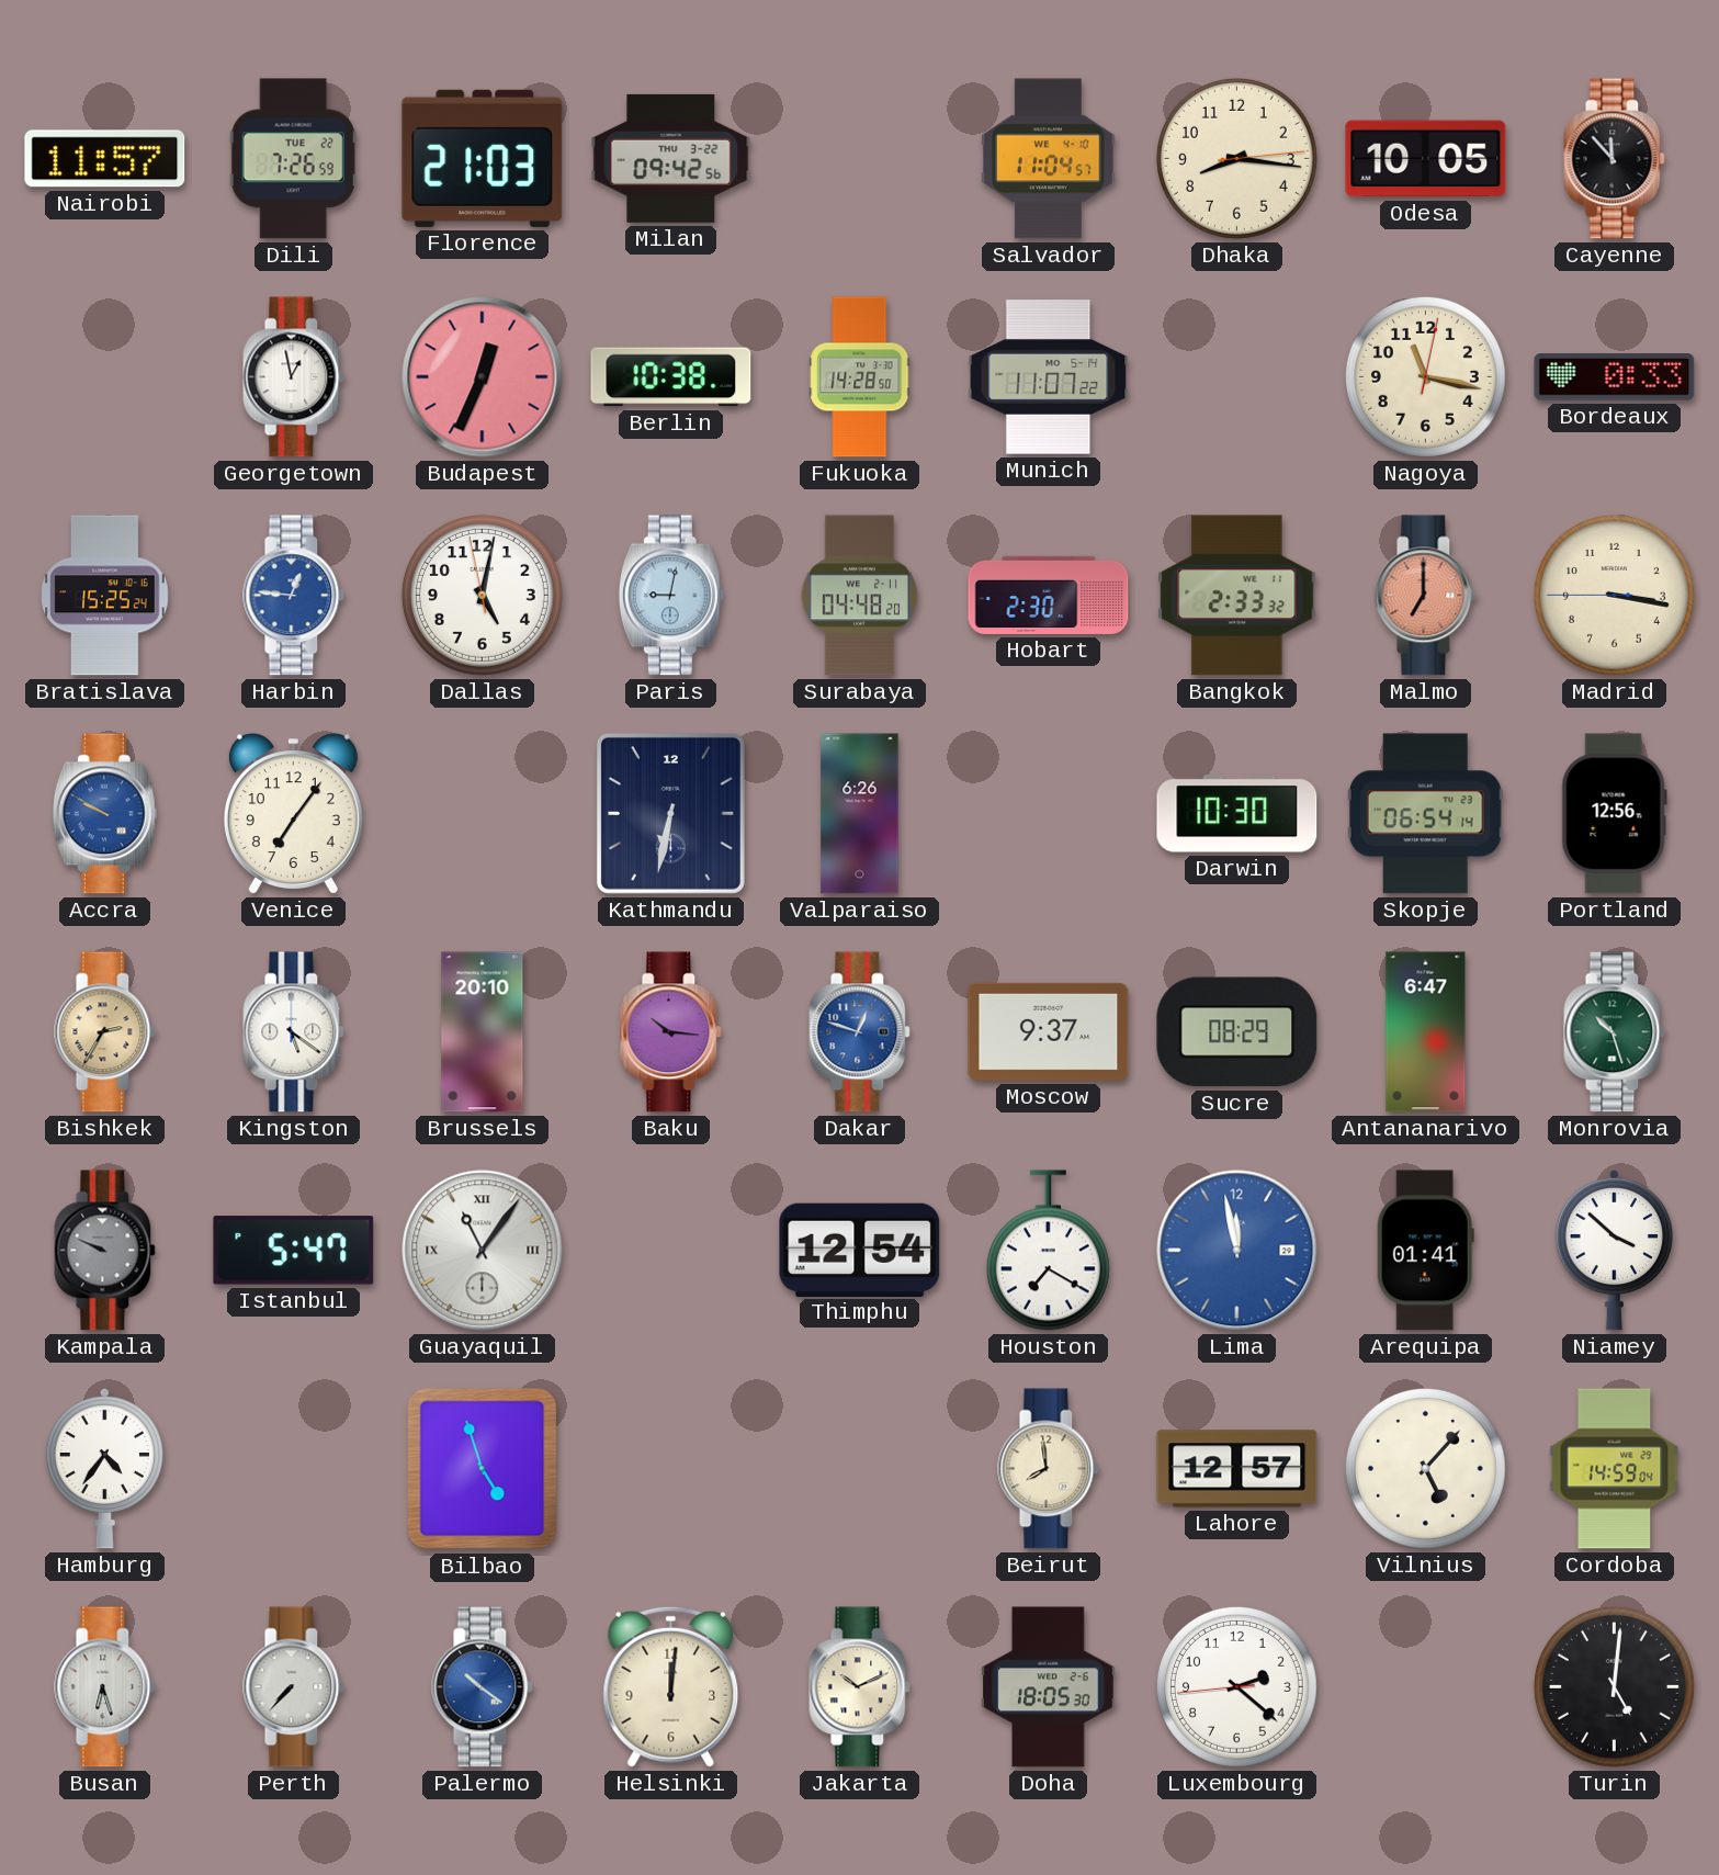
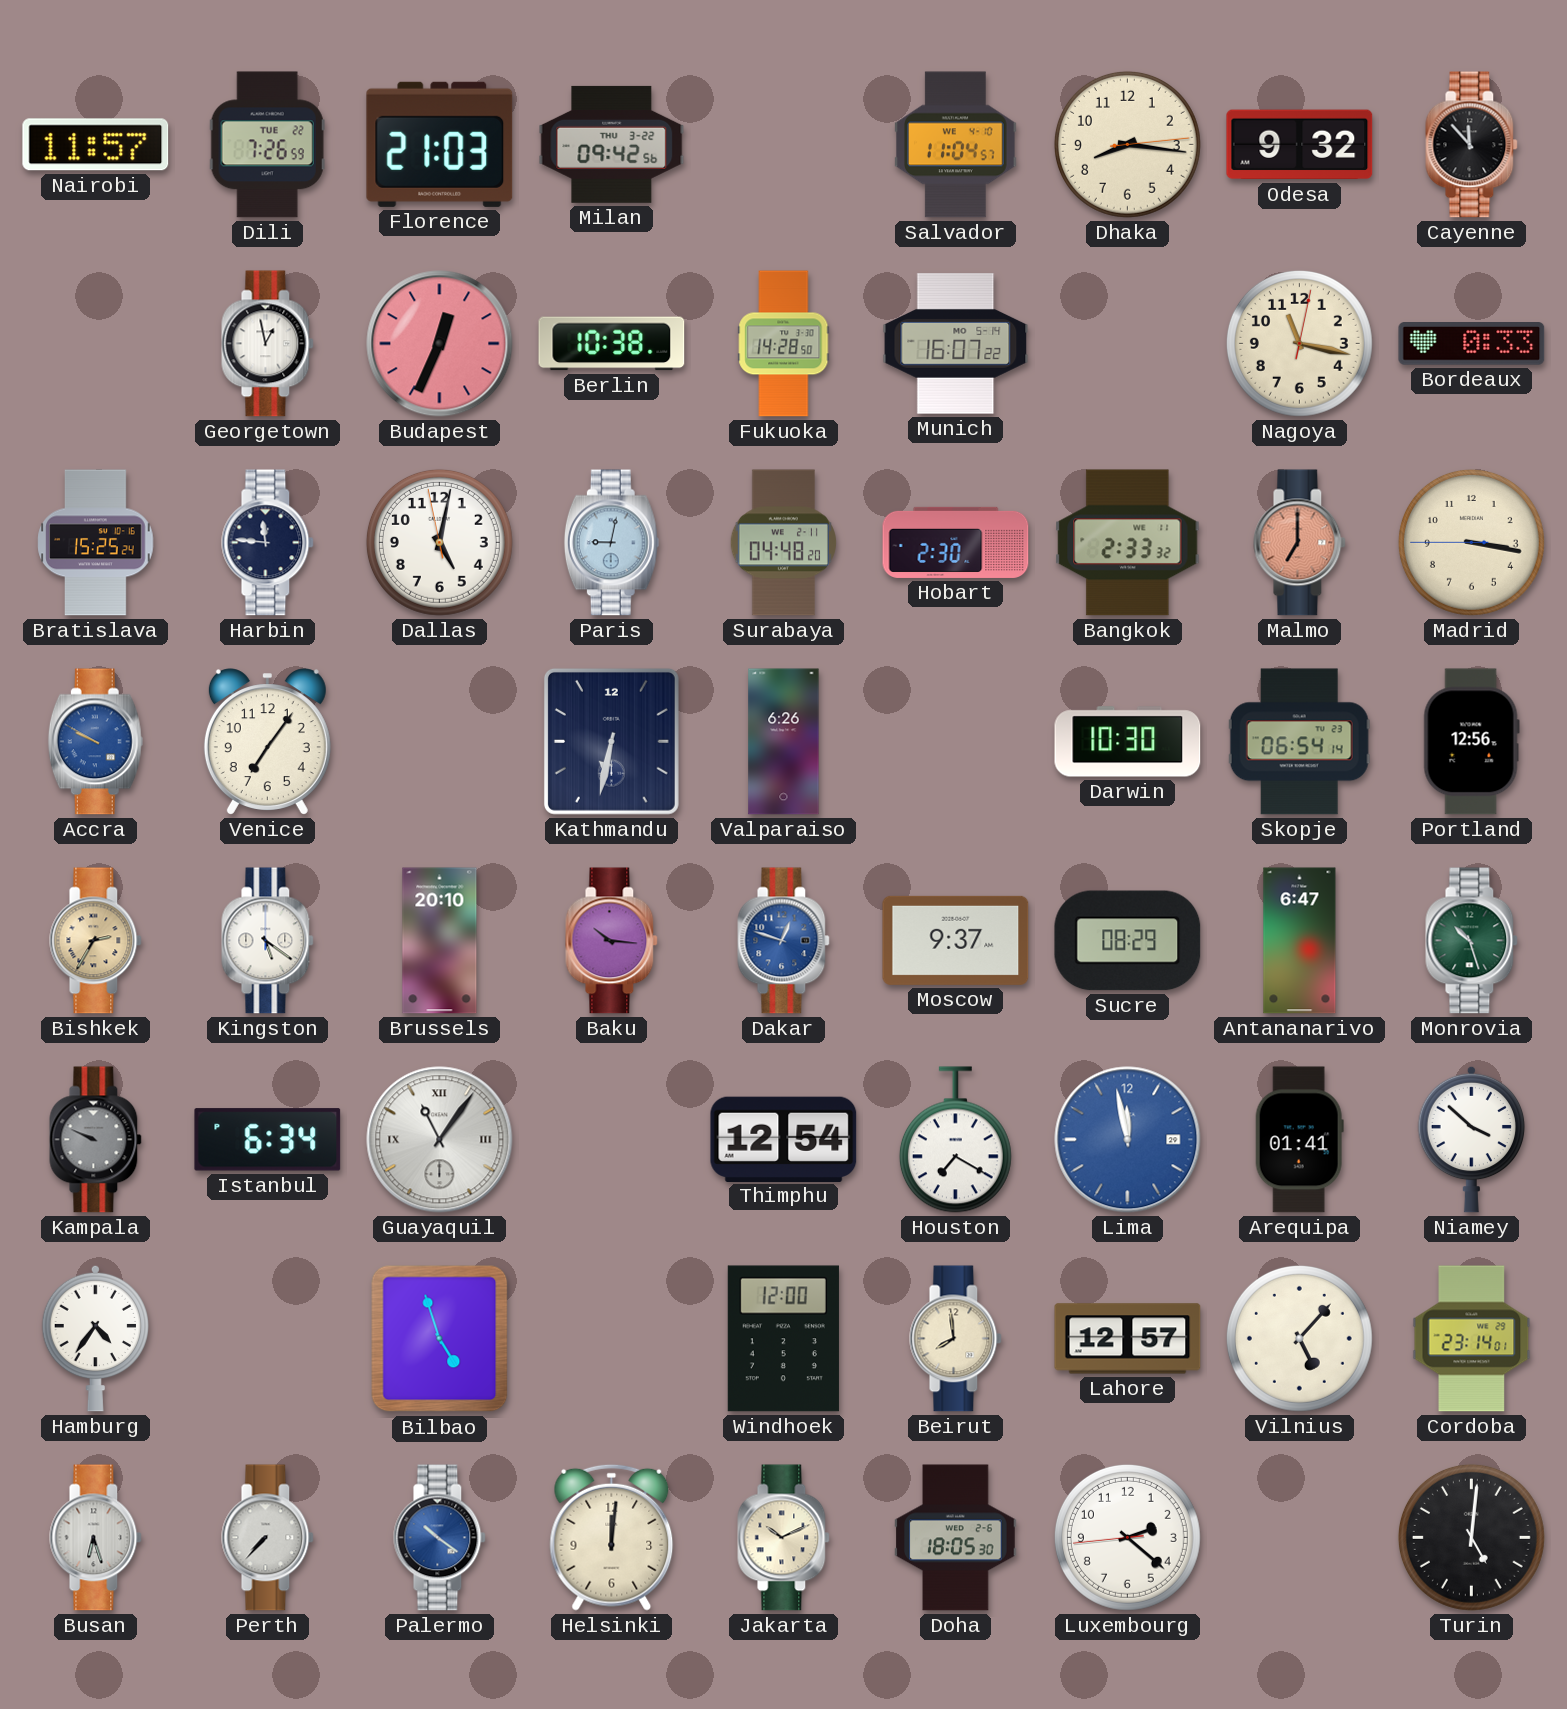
Odesa: 10:05 -> 9:32
Munich: 11:07 -> 16:07
Harbin: 12:46 -> 11:46
Harbin dial: blue -> navy
Istanbul: 5:47 -> 6:34
Windhoek: none -> 12:00
Cordoba: 14:59 -> 23:14
